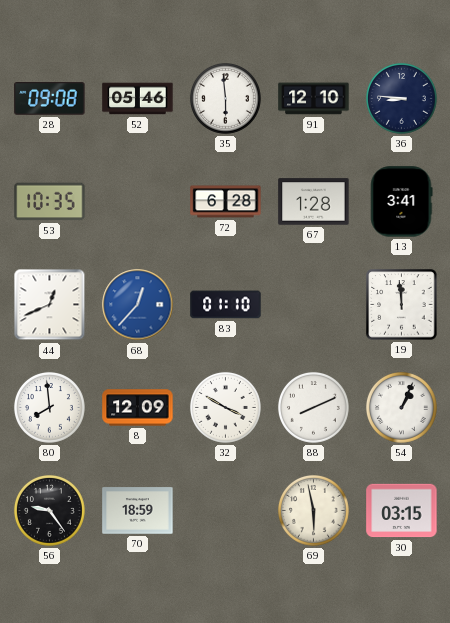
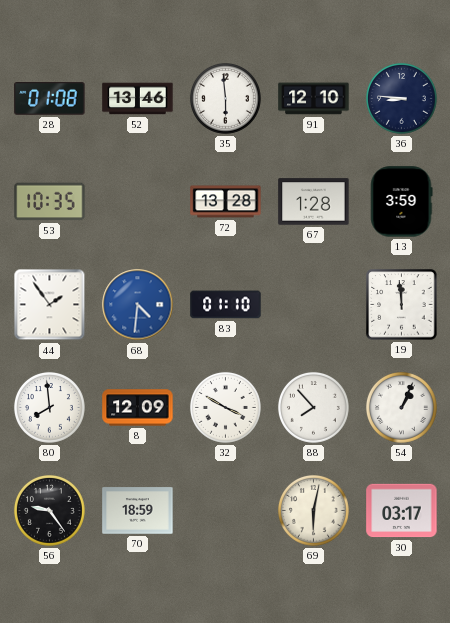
28: 09:08 -> 01:08
52: 05:46 -> 13:46
72: 6:28 -> 13:28
13: 3:41 -> 3:59
44: 12:41 -> 1:54
68: 12:37 -> 4:31
88: 8:11 -> 7:53
69: 5:58 -> 6:02
30: 03:15 -> 03:17
